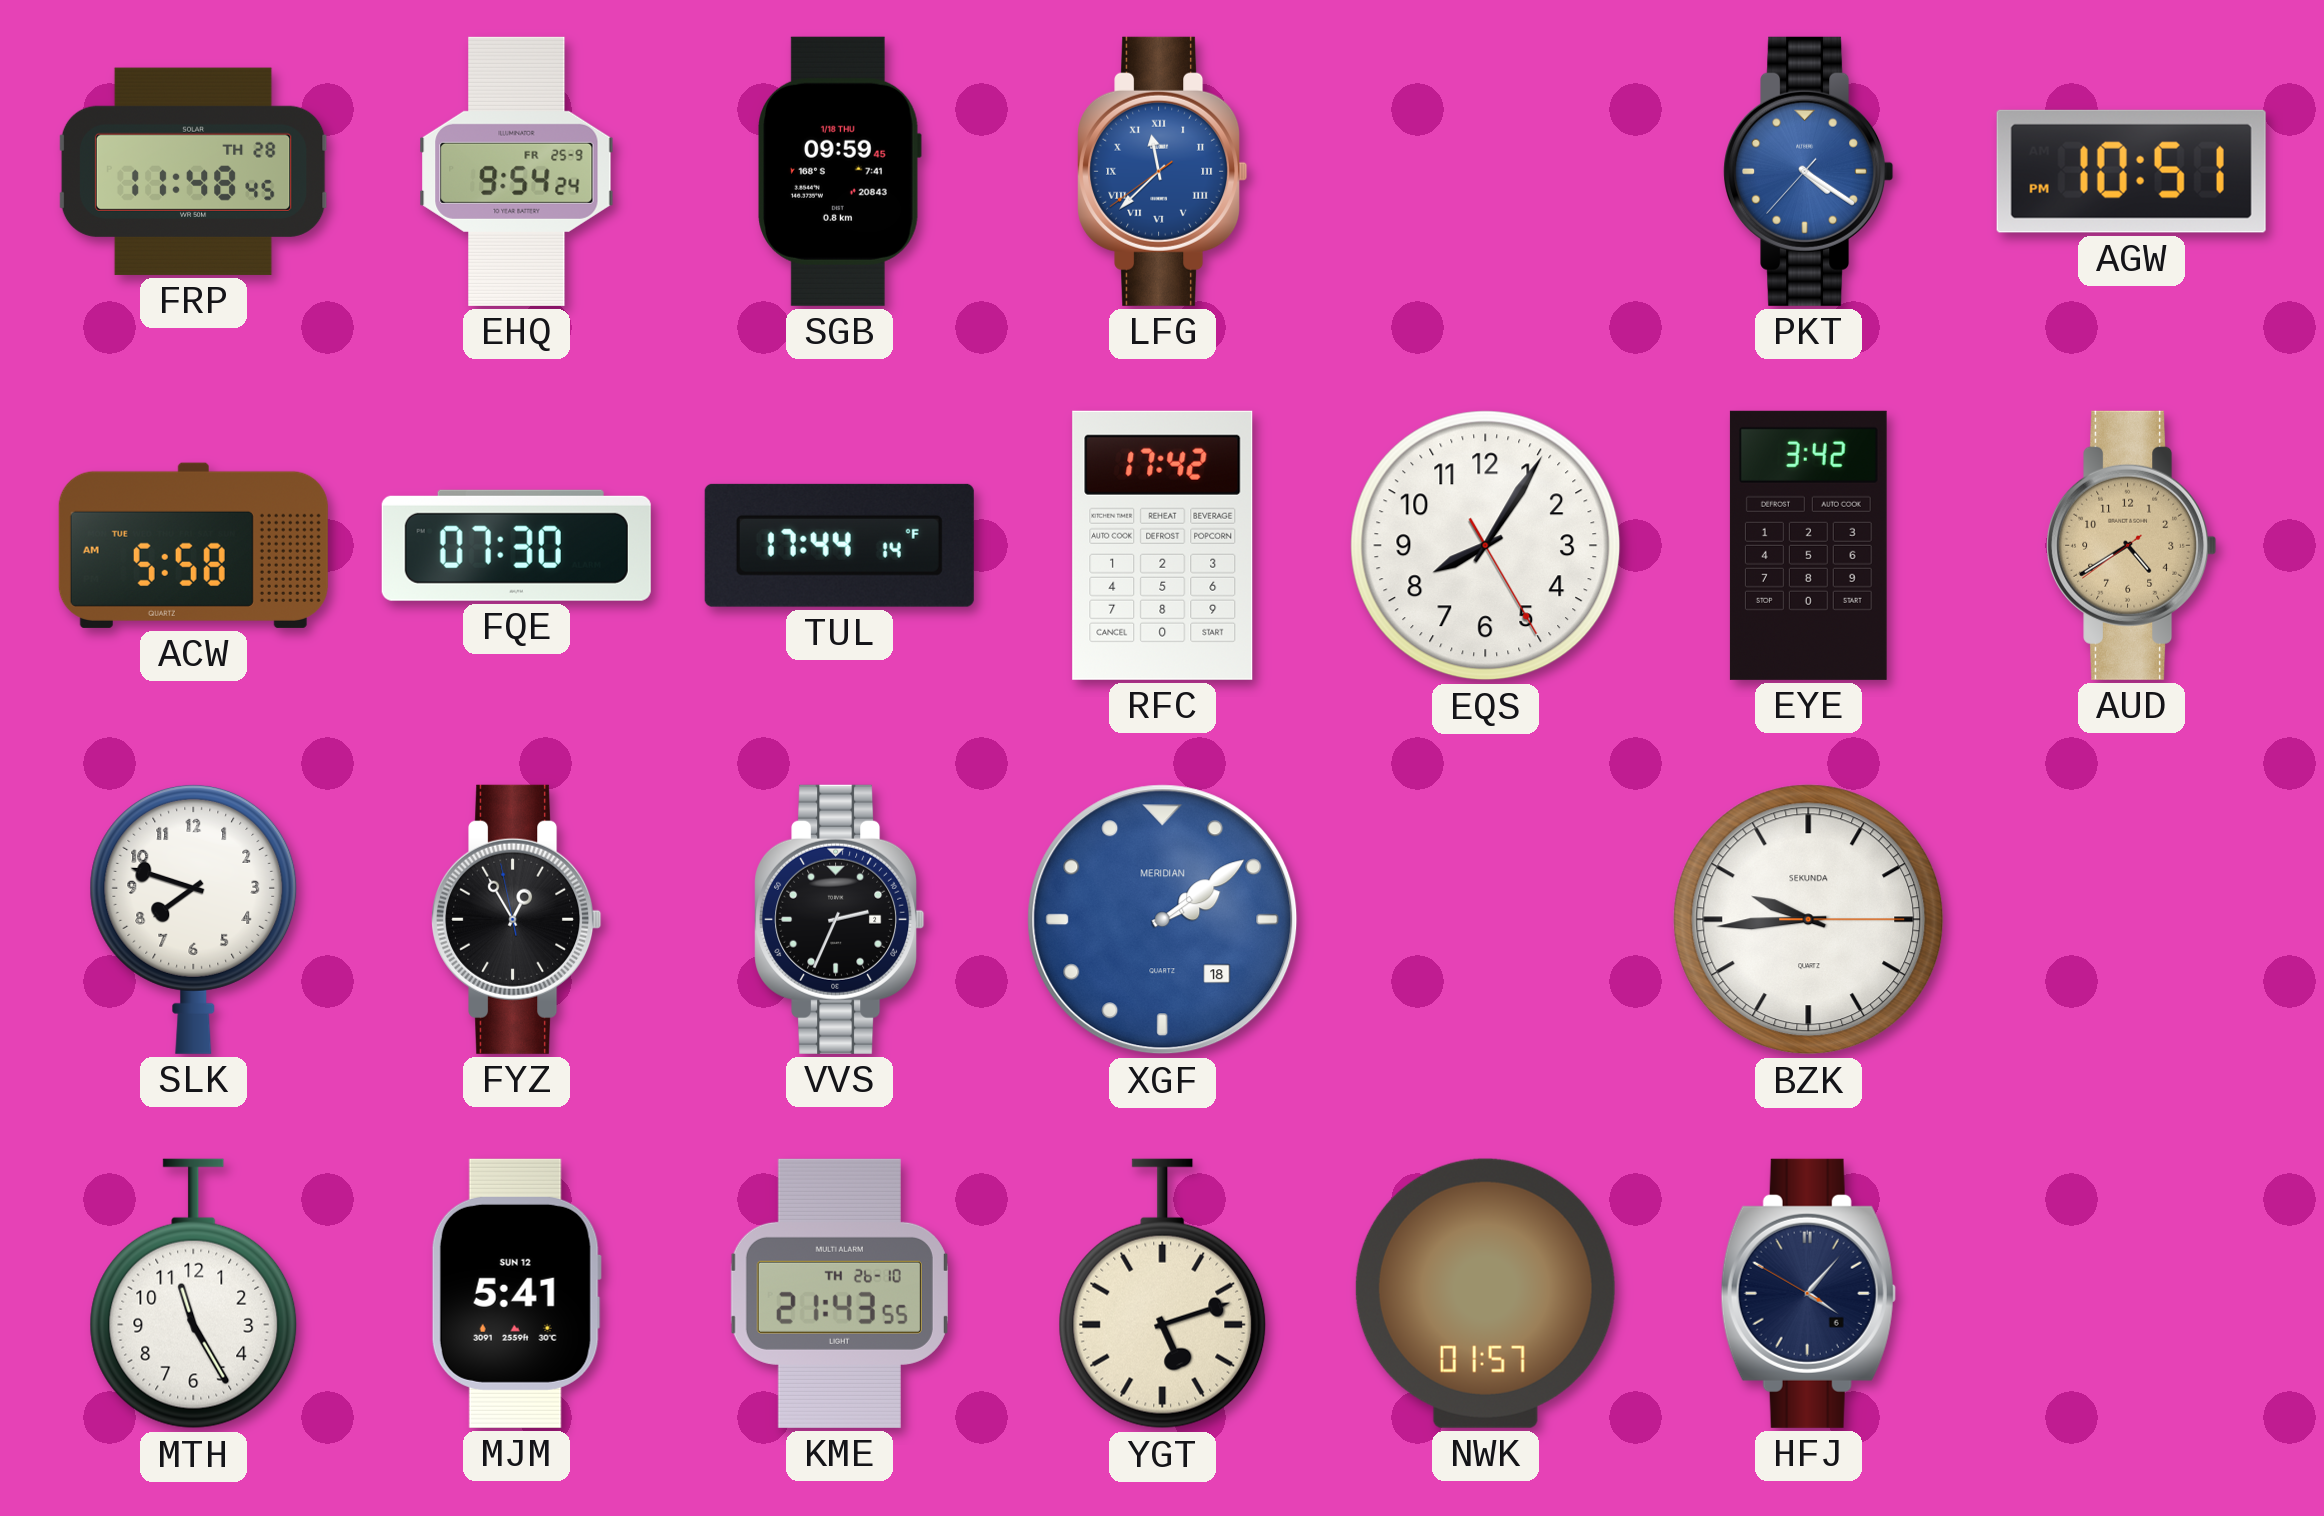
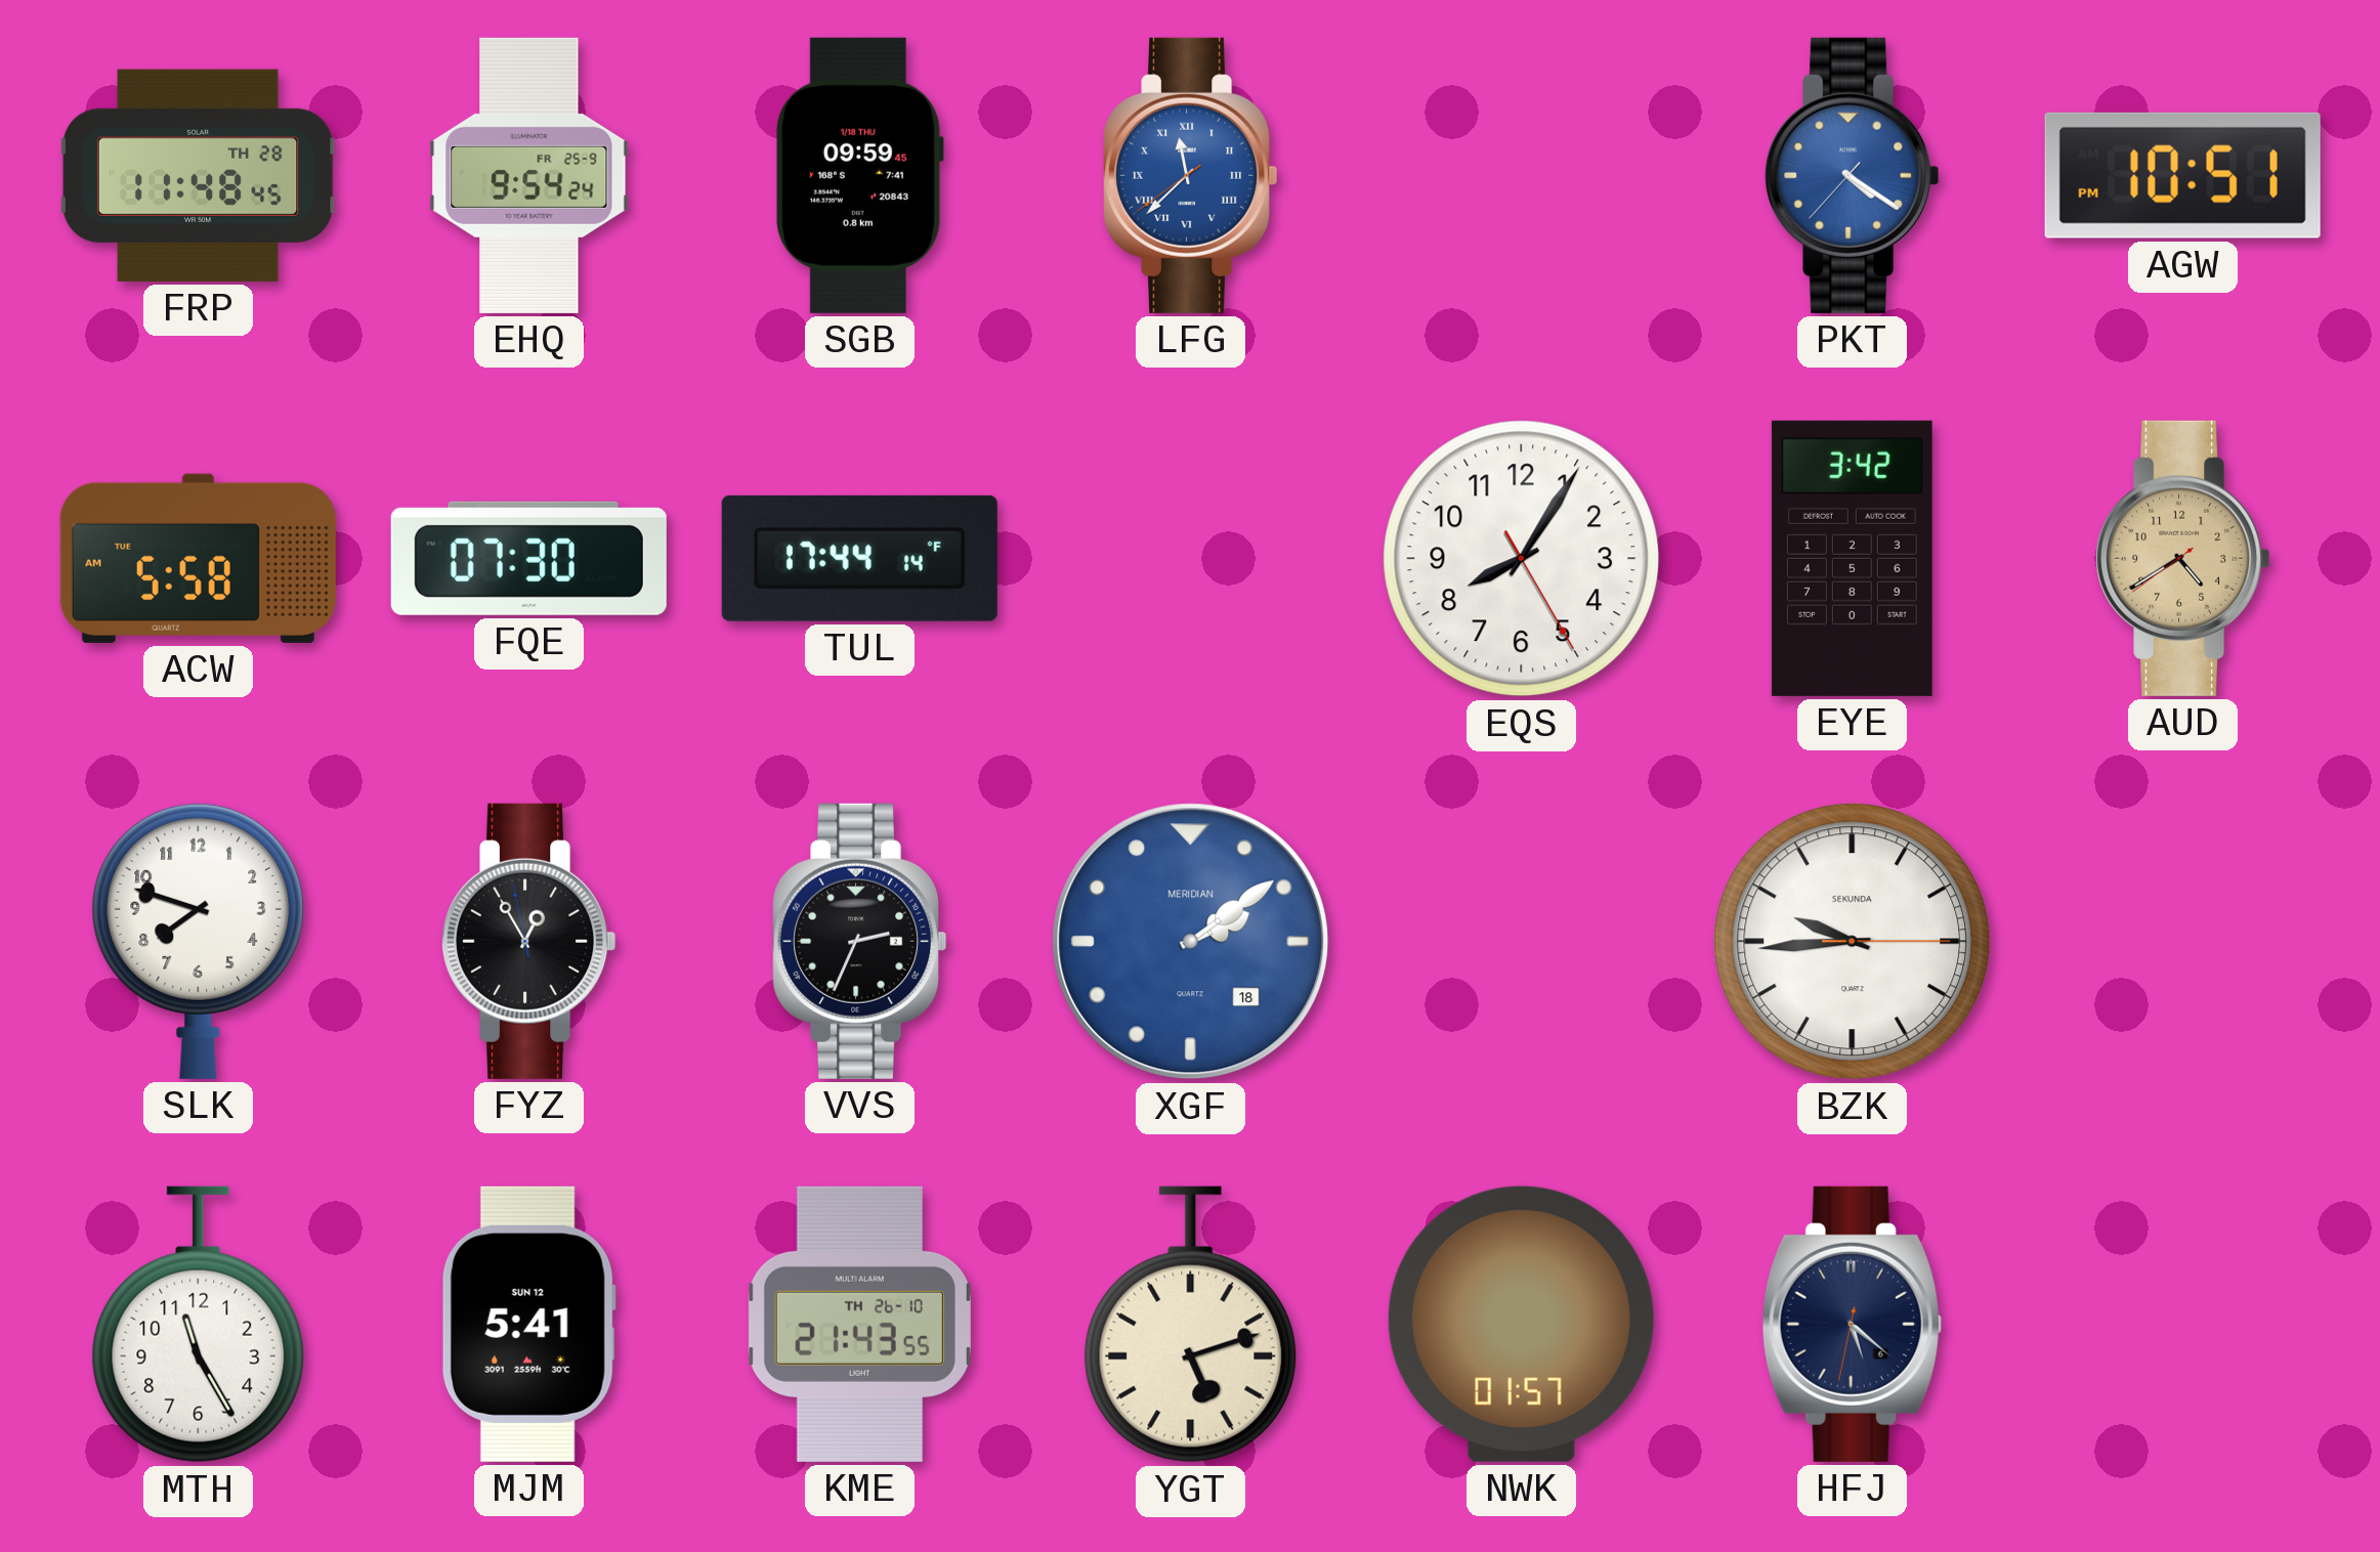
RFC: 17:42 -> none
HFJ: 4:06 -> 5:21
